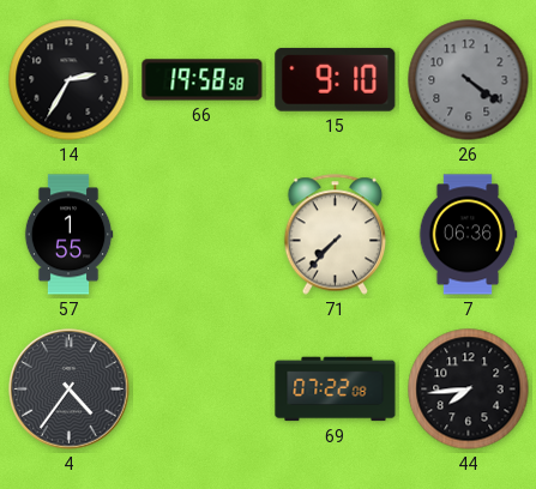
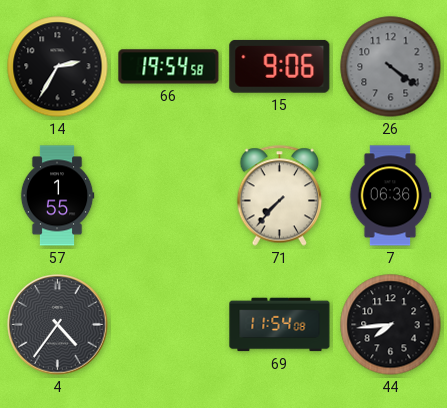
66: 19:58 -> 19:54
15: 9:10 -> 9:06
69: 07:22 -> 11:54
